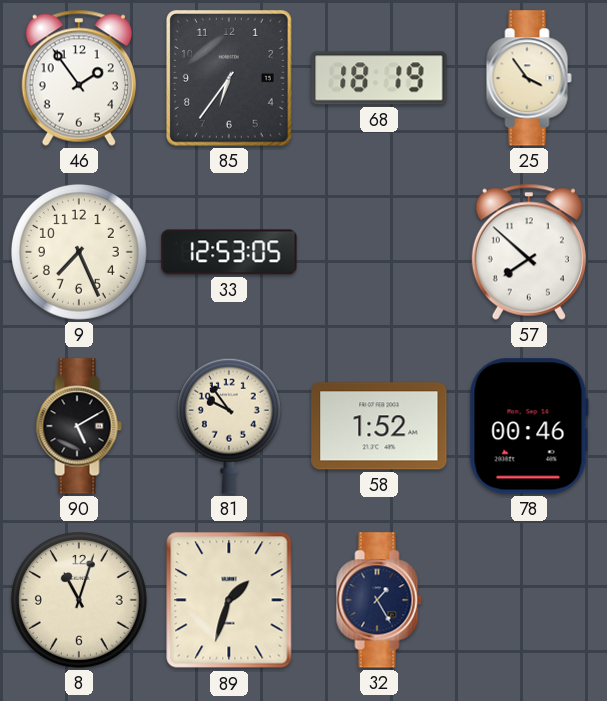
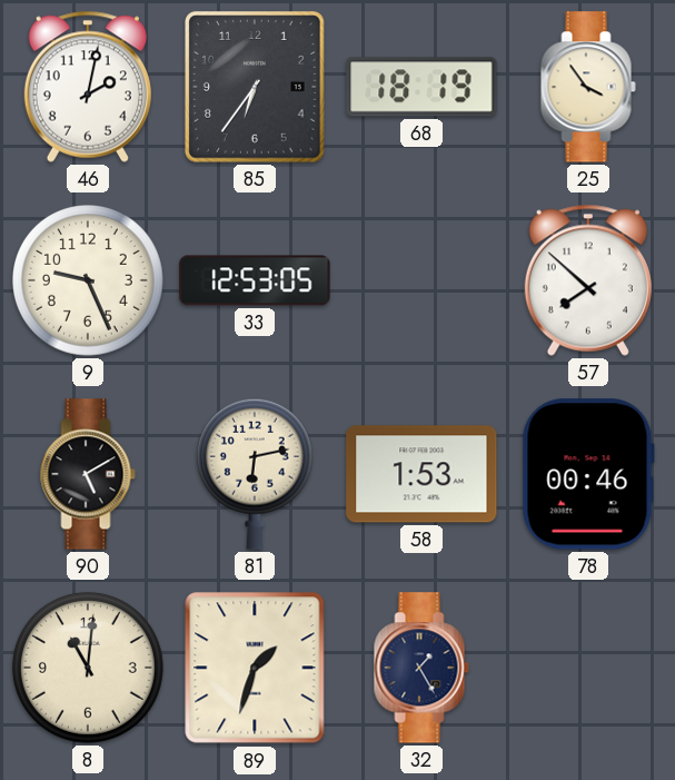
46: 1:54 -> 2:02
9: 7:26 -> 9:26
81: 9:54 -> 6:13
58: 1:52 -> 1:53
8: 11:03 -> 11:01
